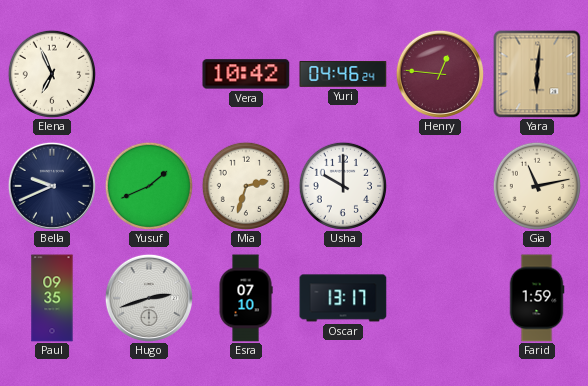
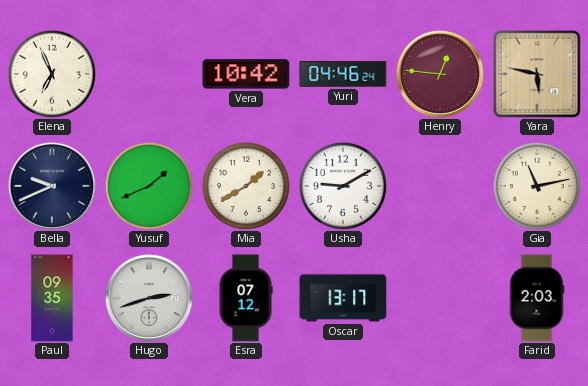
Yara: 6:01 -> 5:47
Mia: 2:33 -> 1:40
Usha: 10:00 -> 9:10
Esra: 07:10 -> 07:12
Farid: 1:59 -> 2:03
